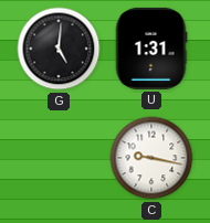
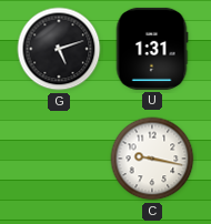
G: 5:01 -> 5:12
